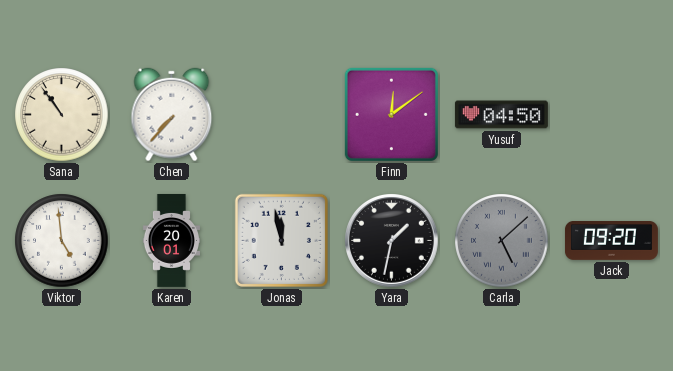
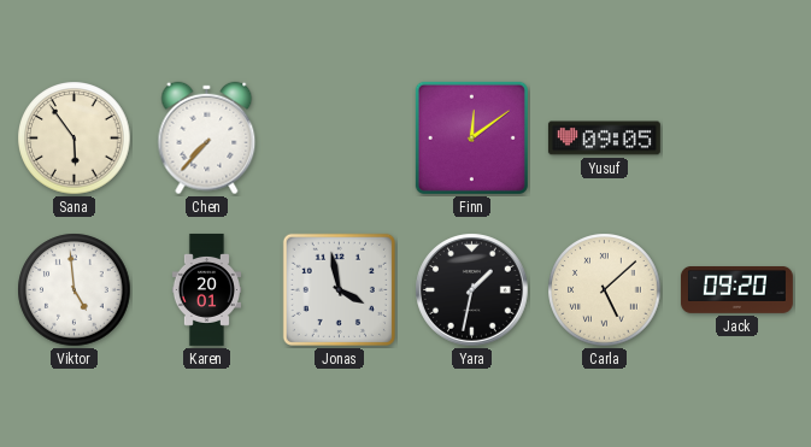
Sana: 10:54 -> 5:54
Yusuf: 04:50 -> 09:05
Jonas: 11:58 -> 3:58
Carla dial: grey -> cream
